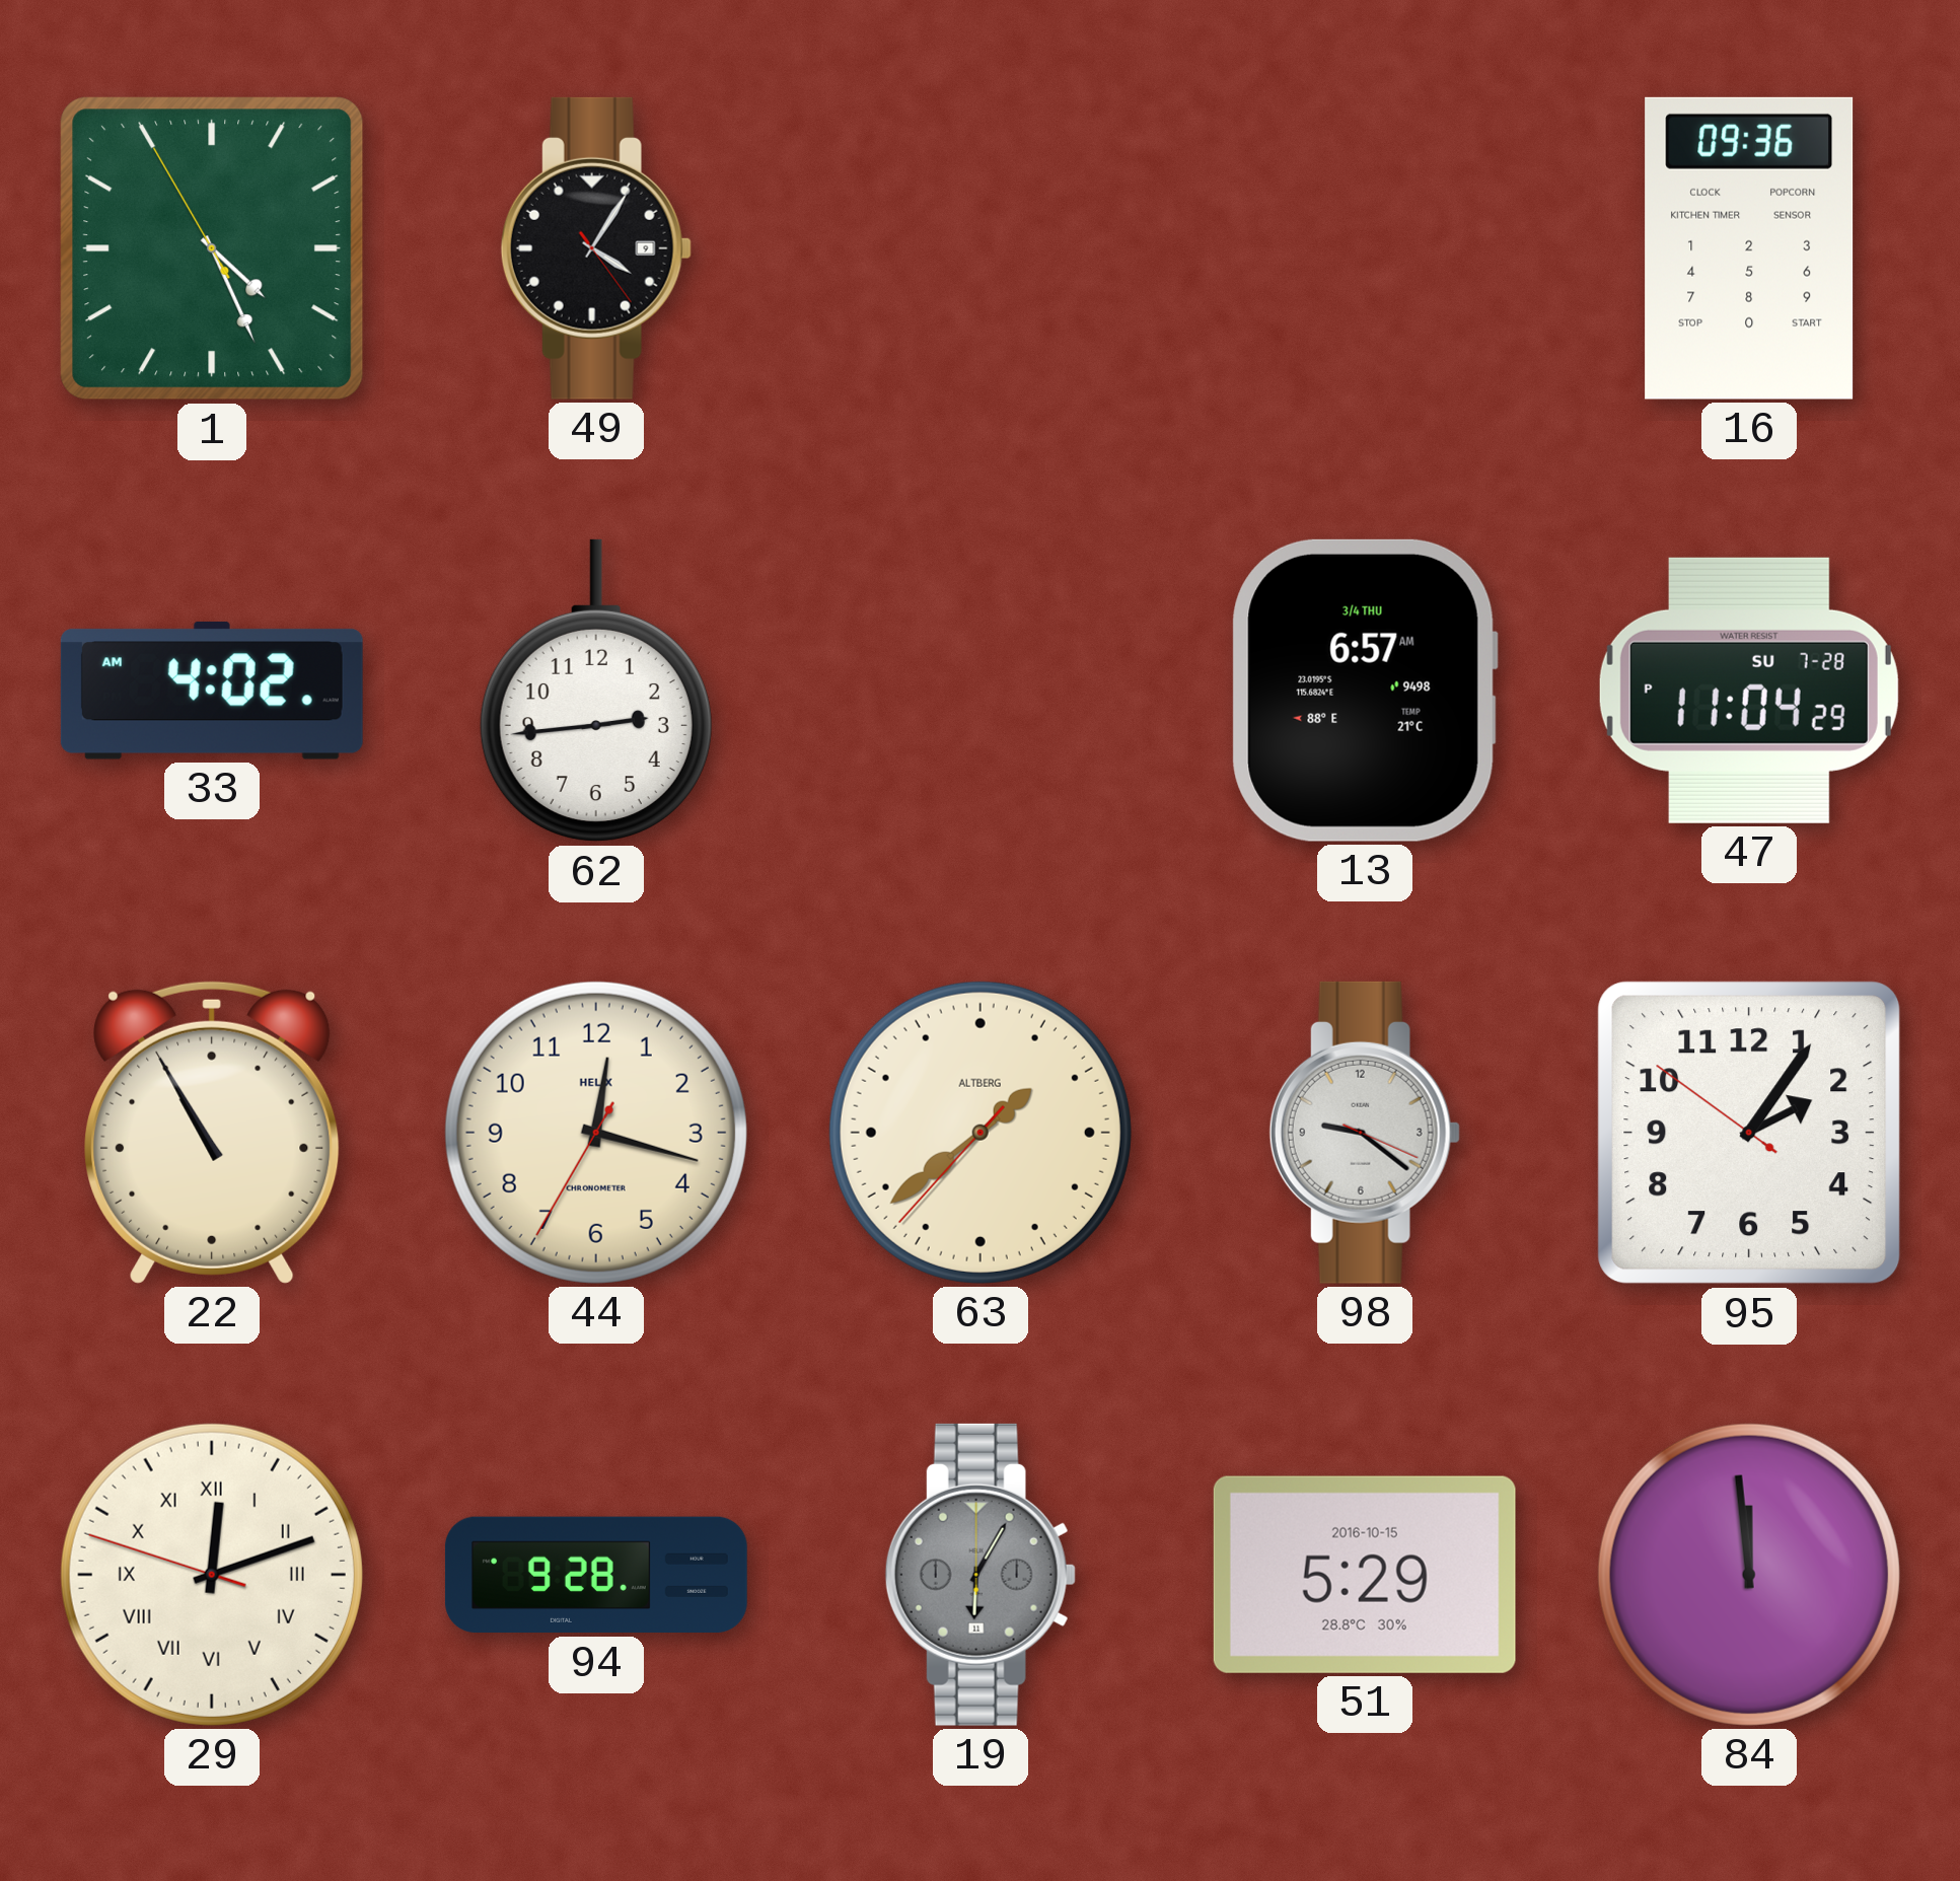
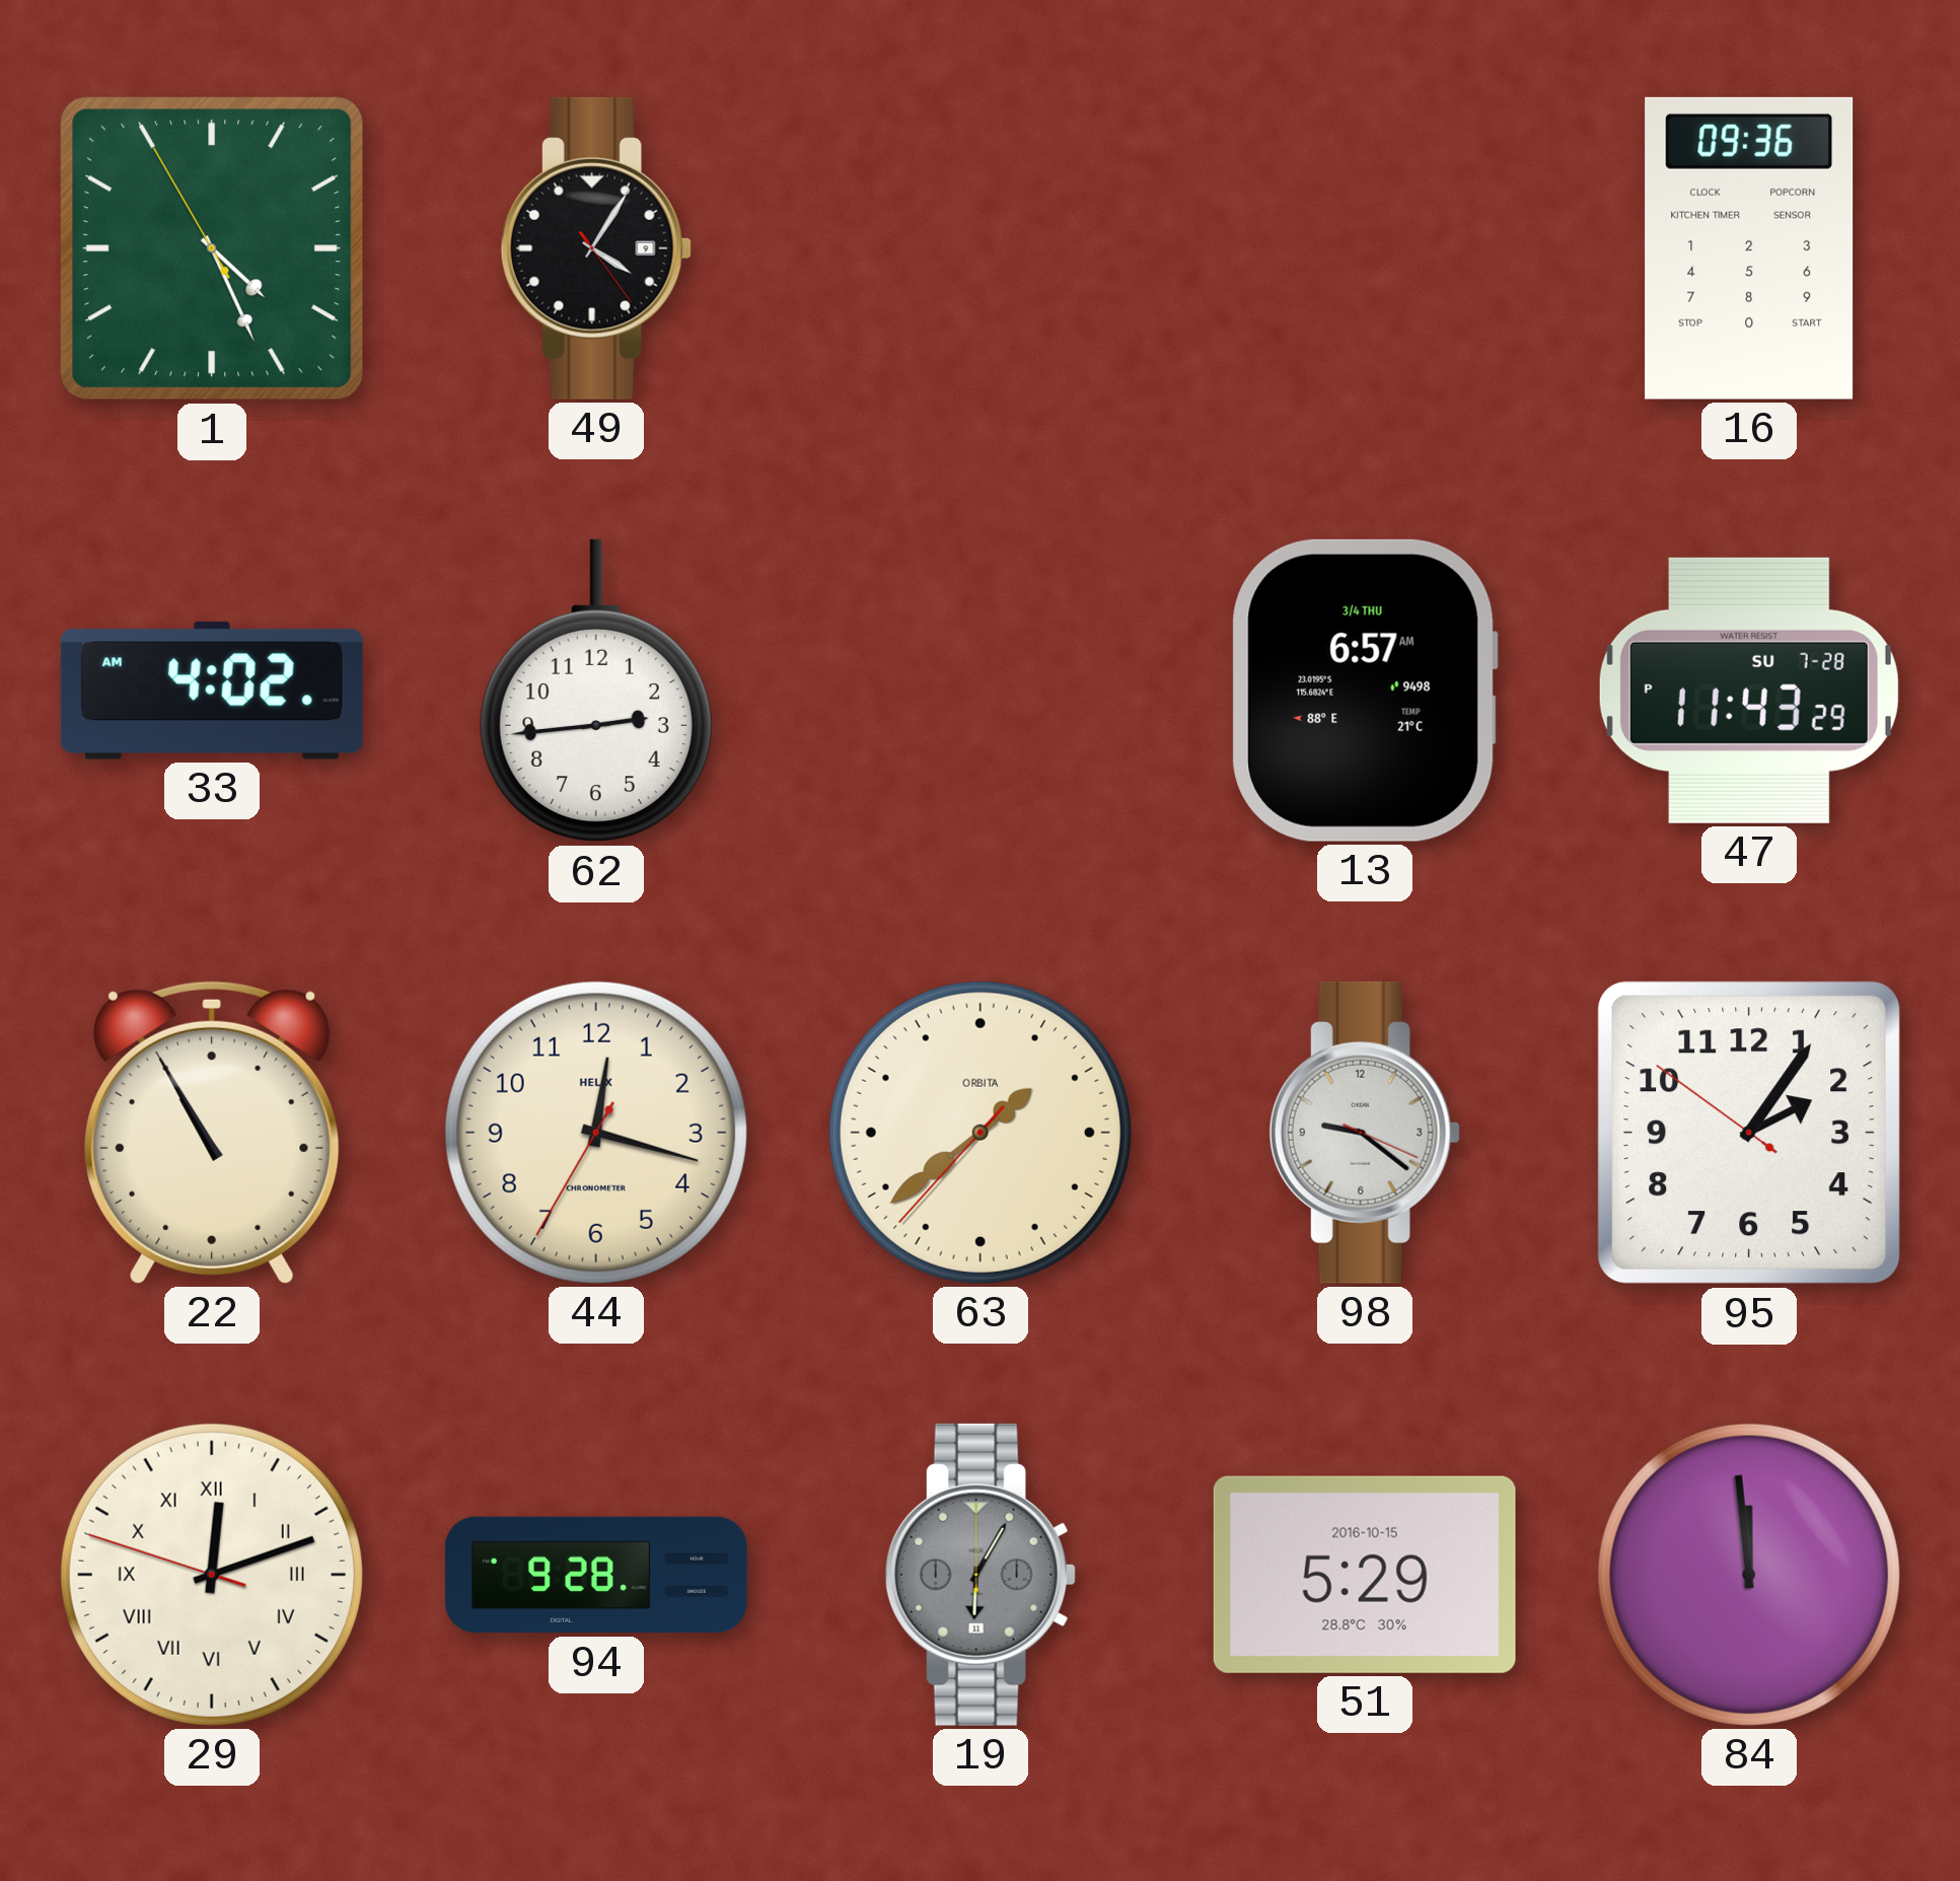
47: 11:04 -> 11:43
63 brand: ALTBERG -> ORBITA
